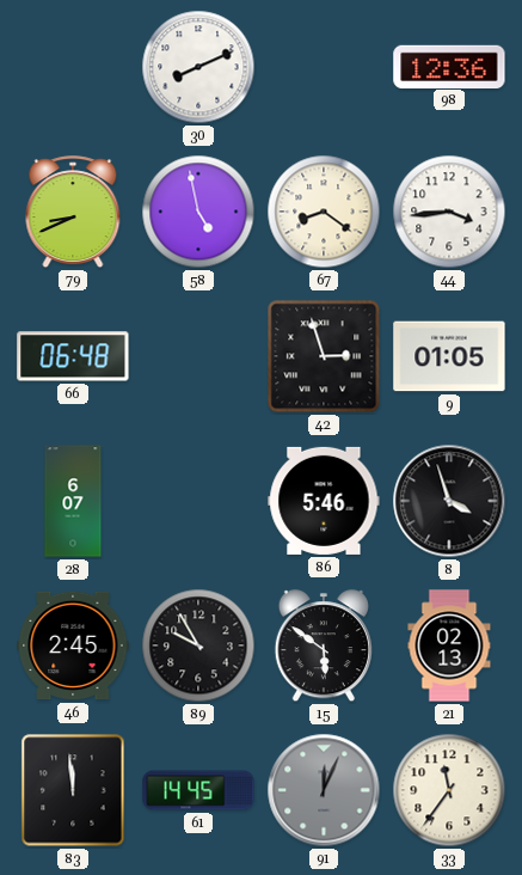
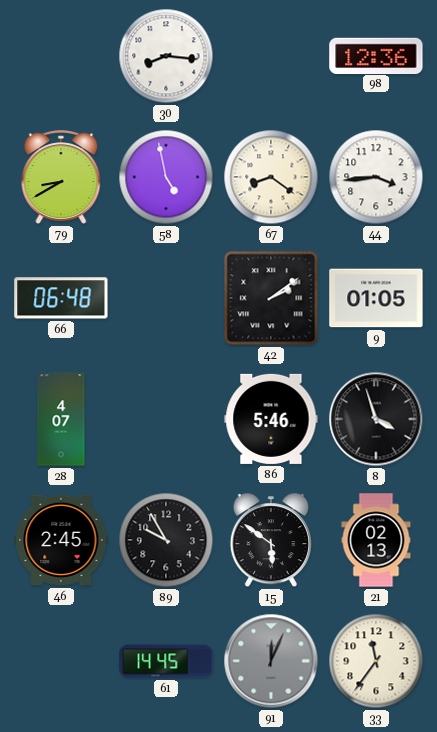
30: 8:11 -> 8:16
79: 8:41 -> 8:40
42: 2:57 -> 2:09
28: 6:07 -> 4:07
83: 11:59 -> none
